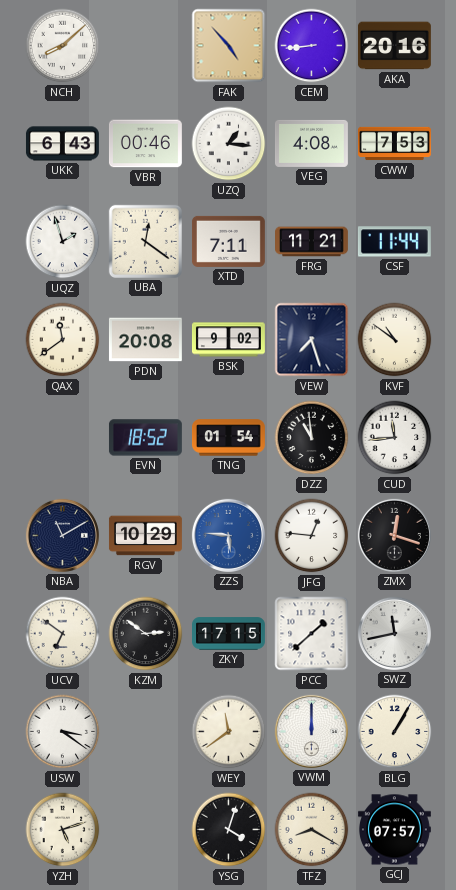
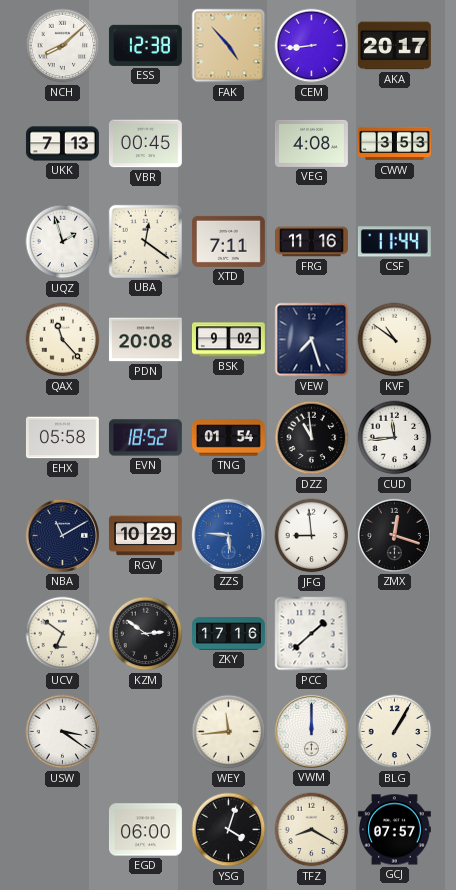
ESS: none -> 12:38
AKA: 20:16 -> 20:17
UKK: 6:43 -> 7:13
VBR: 00:46 -> 00:45
UZQ: 1:16 -> none
CWW: 7:53 -> 3:53
FRG: 11:21 -> 11:16
QAX: 11:39 -> 11:23
EHX: none -> 05:58
JFG: 12:46 -> 8:59
ZKY: 17:15 -> 17:16
SWZ: 11:43 -> none
WEY: 11:39 -> 11:44
YZH: 5:12 -> none
EGD: none -> 06:00
